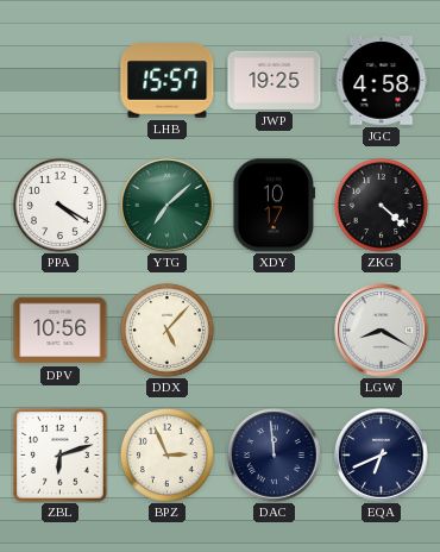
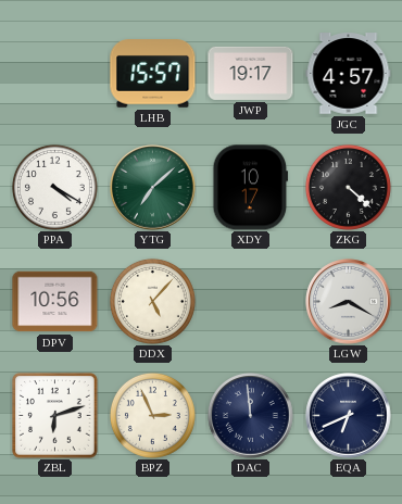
JWP: 19:25 -> 19:17
JGC: 4:58 -> 4:57
